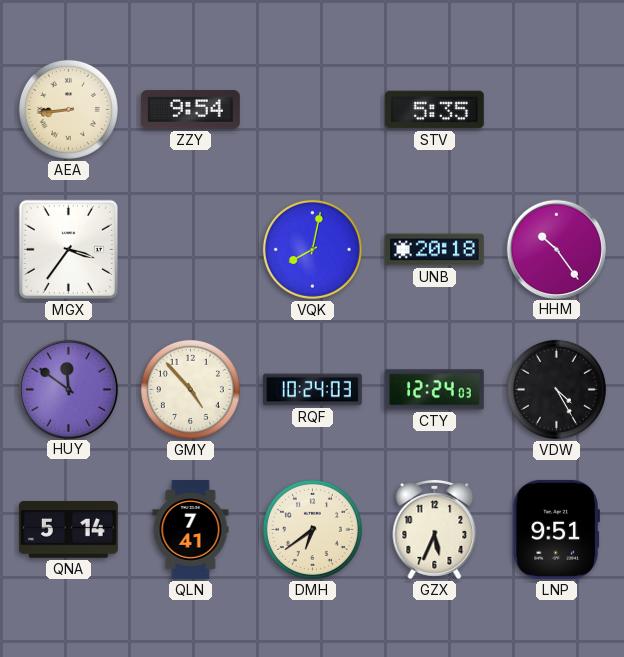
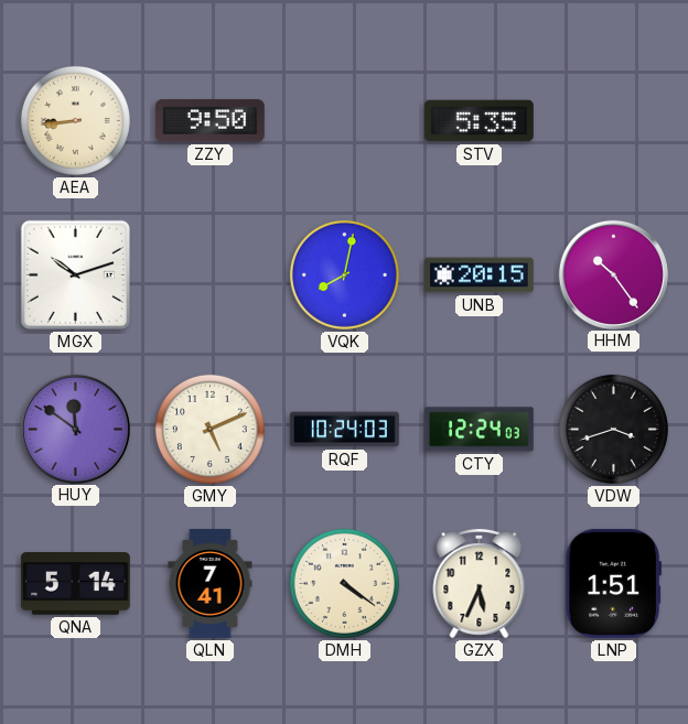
ZZY: 9:54 -> 9:50
MGX: 3:36 -> 10:12
UNB: 20:18 -> 20:15
GMY: 4:53 -> 5:11
VDW: 4:25 -> 3:42
DMH: 6:39 -> 4:21
LNP: 9:51 -> 1:51
